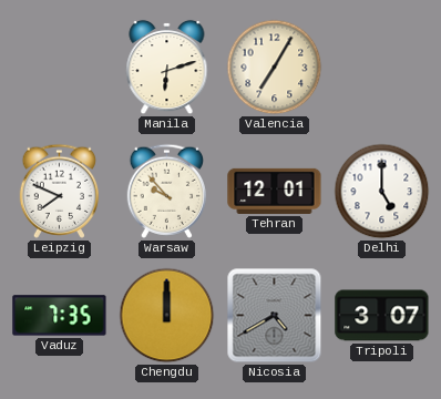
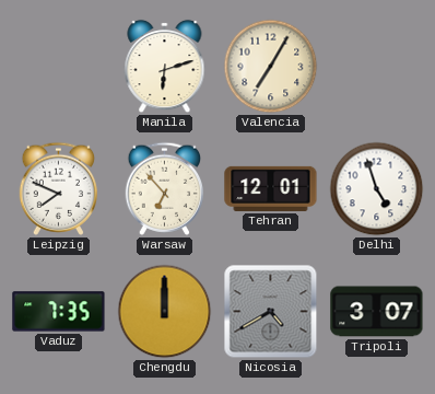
Warsaw: 9:53 -> 6:53
Delhi: 5:00 -> 4:57
